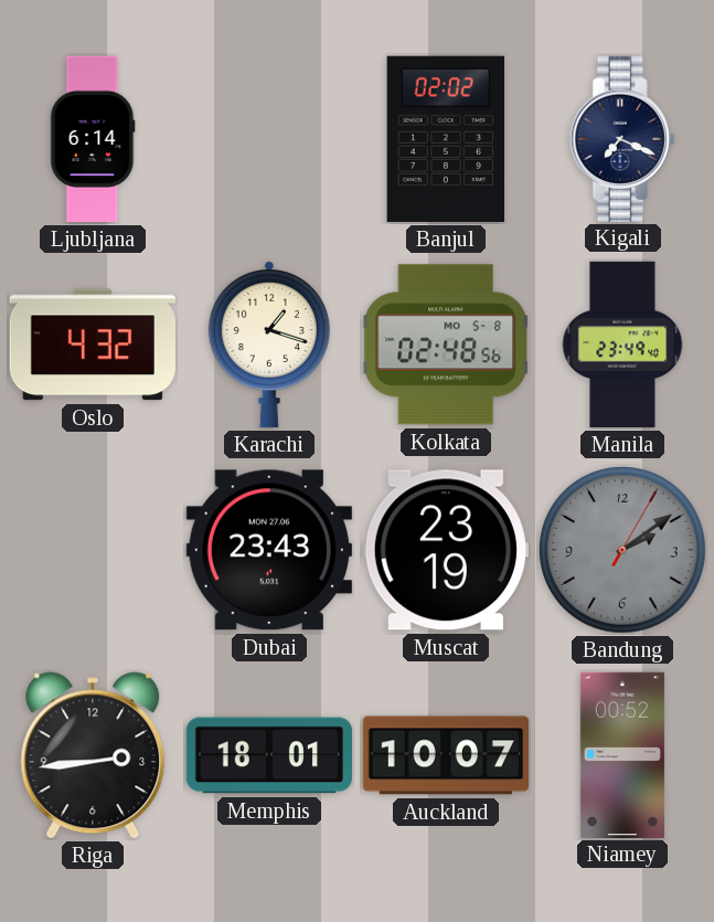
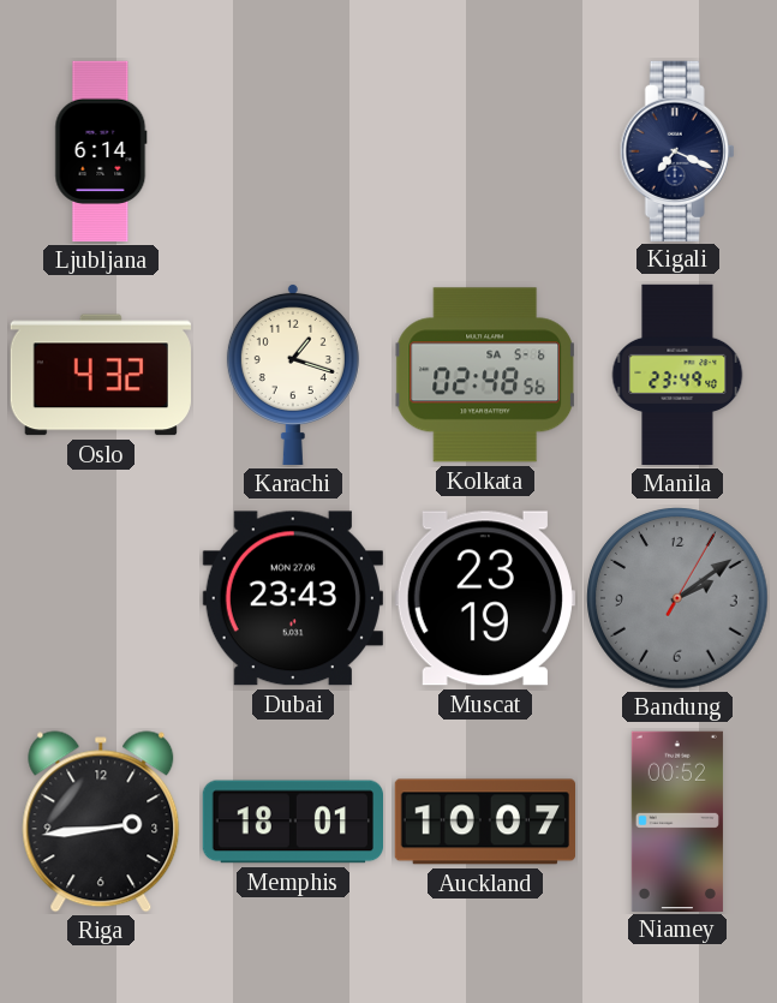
Banjul: 02:02 -> none
Kolkata date: MO 5-8 -> SA 5-6
